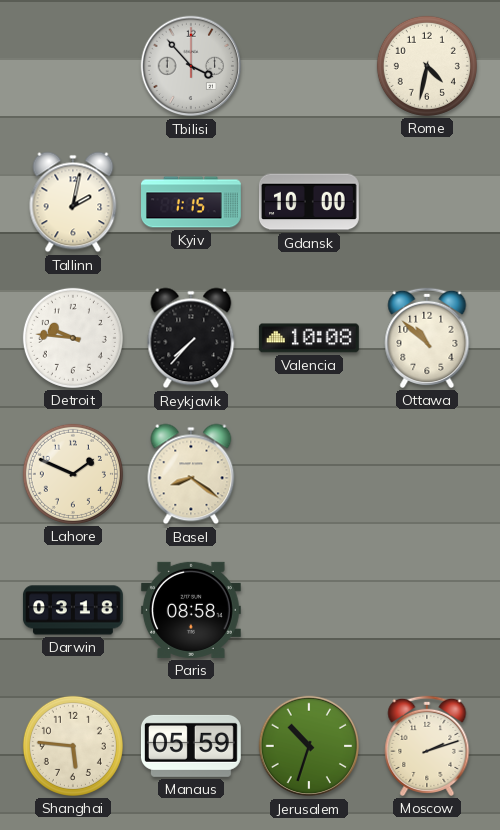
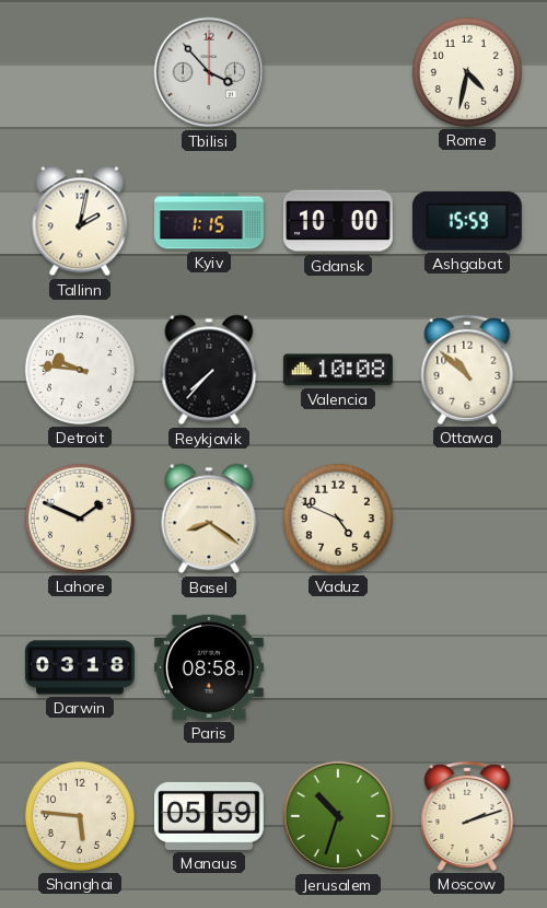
Ashgabat: none -> 15:59
Vaduz: none -> 4:49
